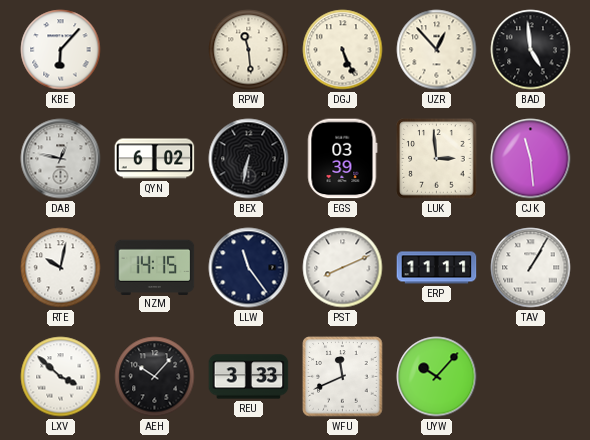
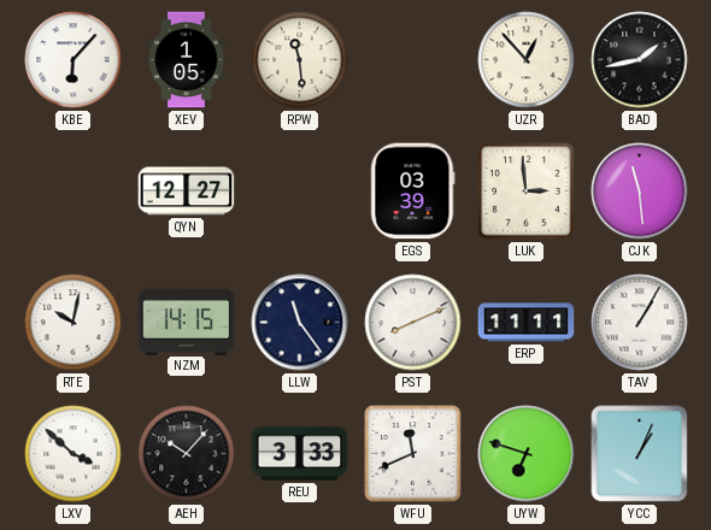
XEV: none -> 1:05
DGJ: 5:26 -> none
BAD: 4:59 -> 1:43
DAB: 12:47 -> none
QYN: 6:02 -> 12:27
BEX: 6:32 -> none
UYW: 10:07 -> 6:48
YCC: none -> 1:04
